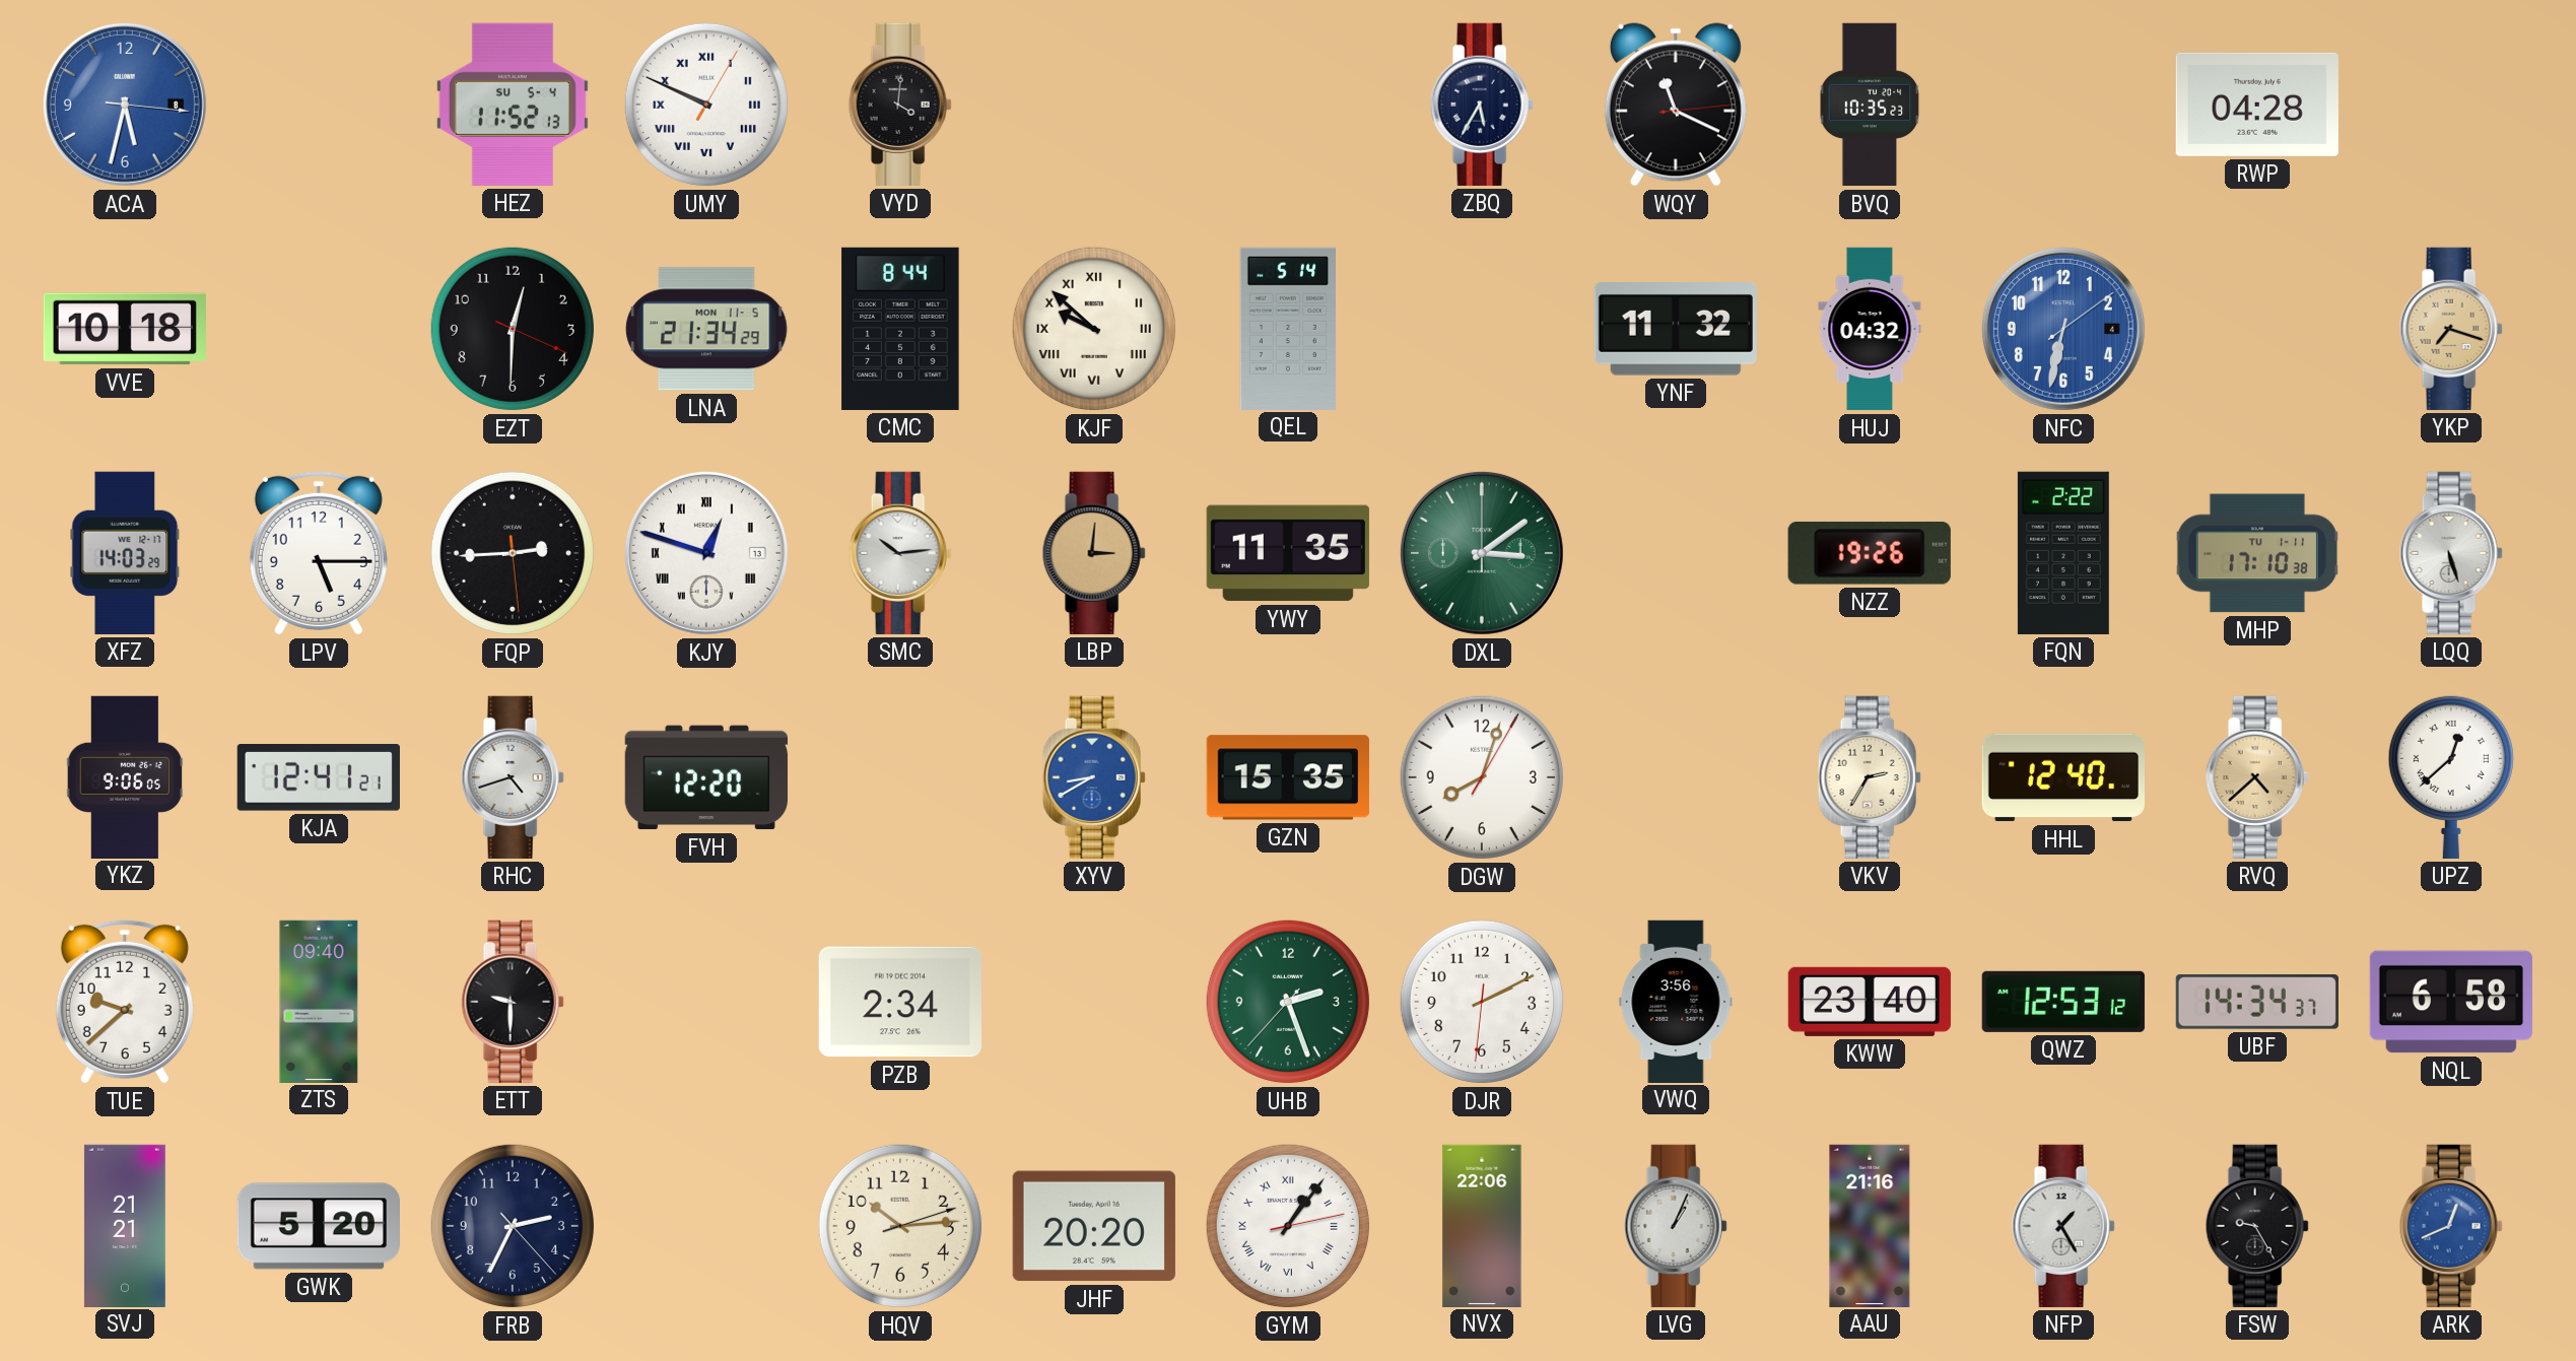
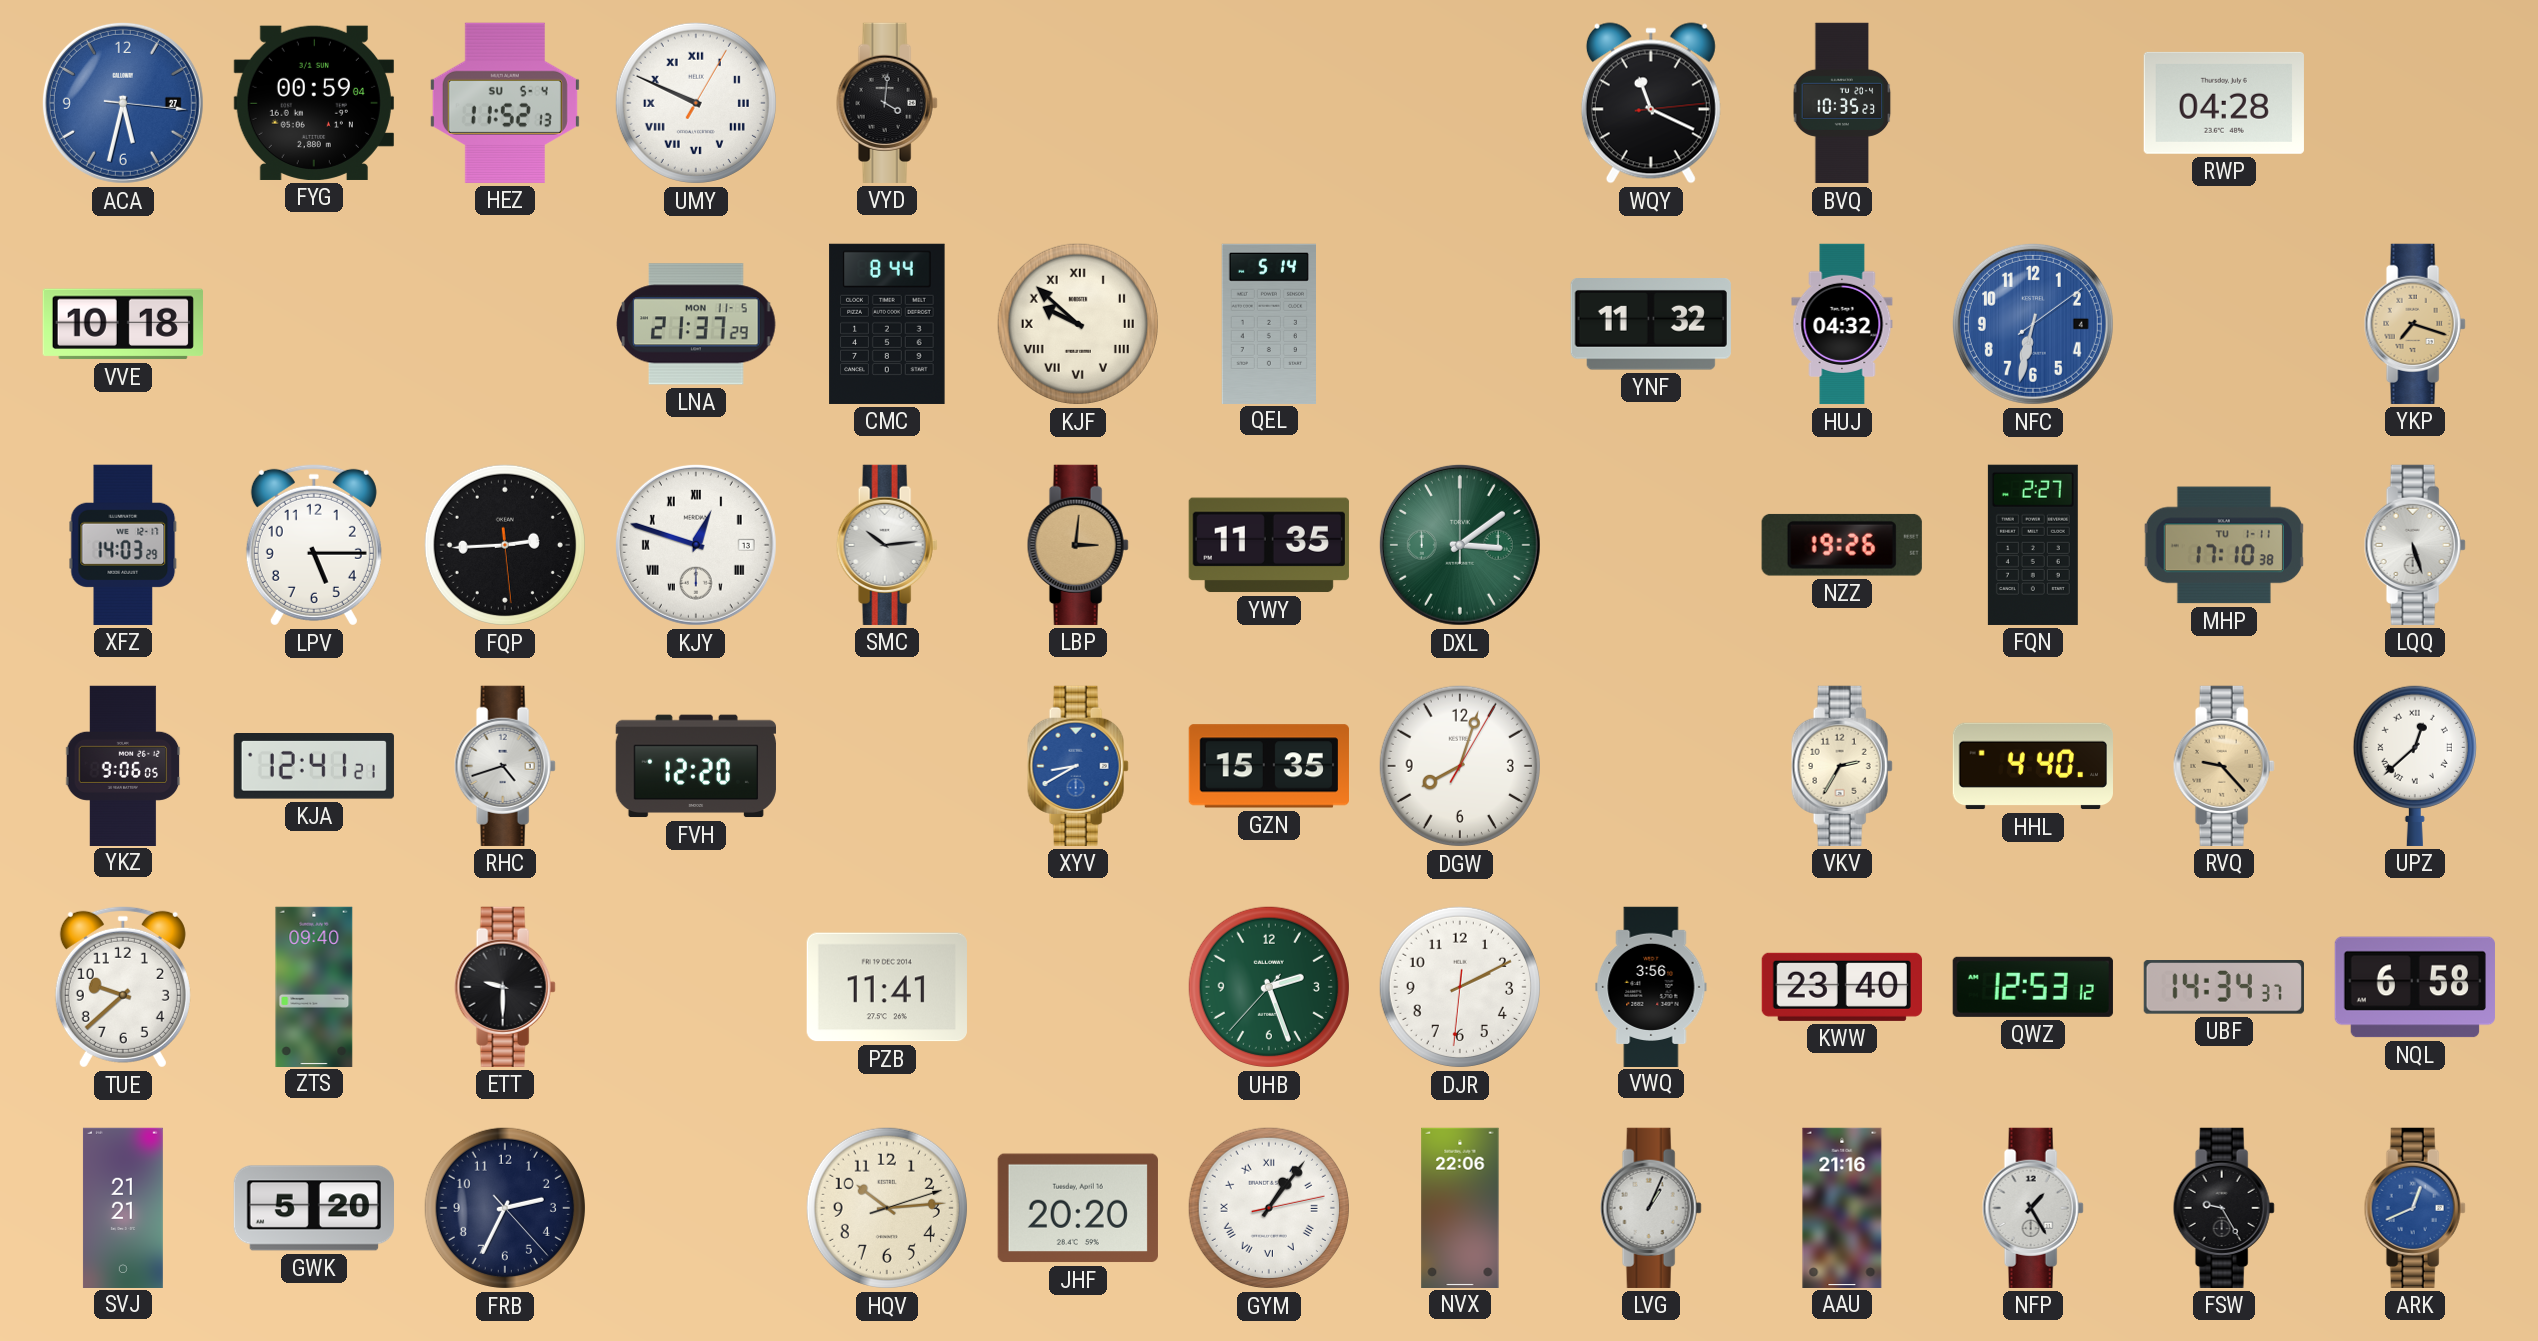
ACA date: 8 -> 27
FYG: none -> 00:59
ZBQ: 5:35 -> none
EZT: 12:30 -> none
LNA: 21:34 -> 21:37
FQN: 2:22 -> 2:27
HHL: 12:40 -> 4:40
RVQ: 4:38 -> 9:23
PZB: 2:34 -> 11:41
